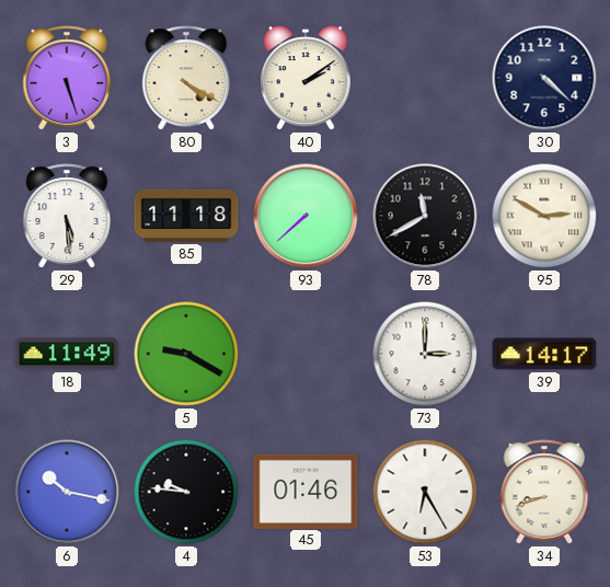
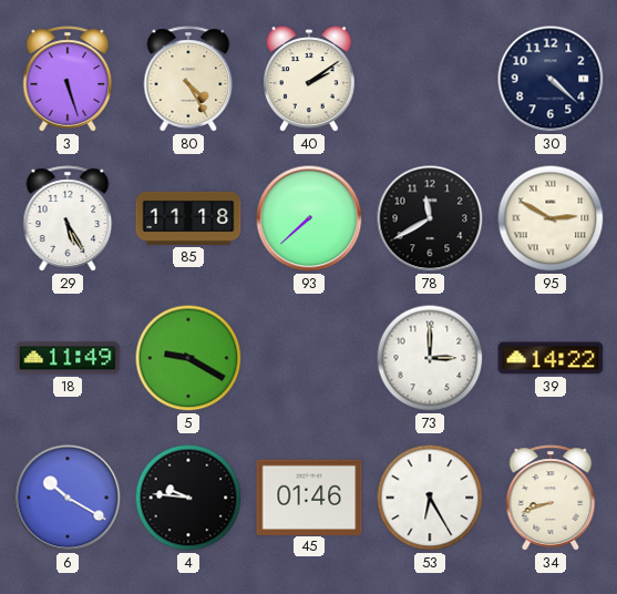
80: 4:20 -> 4:25
29: 5:29 -> 5:25
39: 14:17 -> 14:22
6: 10:17 -> 10:20
